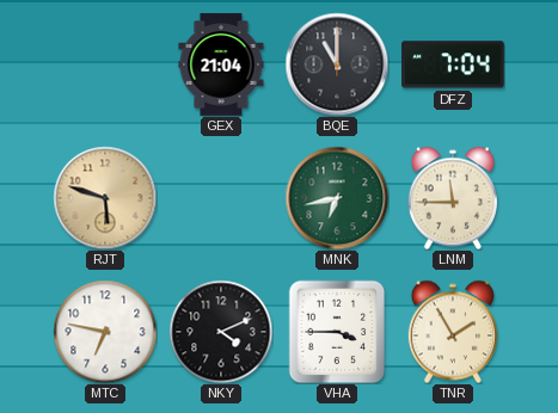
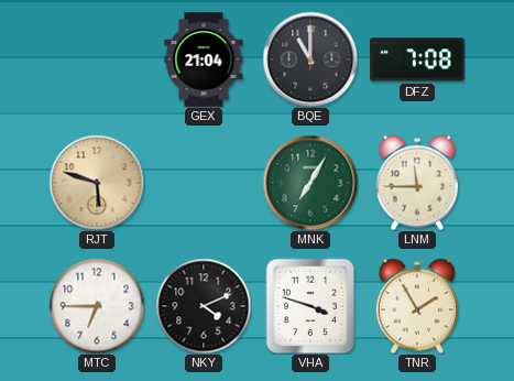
DFZ: 7:04 -> 7:08
MNK: 6:43 -> 7:05
MTC: 6:47 -> 6:45
VHA: 3:45 -> 3:48
